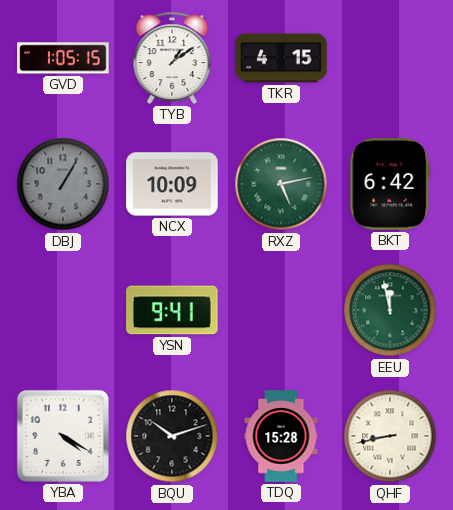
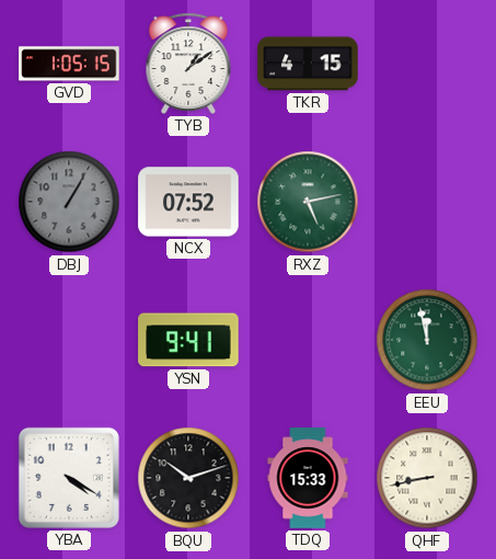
NCX: 10:09 -> 07:52
BKT: 6:42 -> none
TDQ: 15:28 -> 15:33
